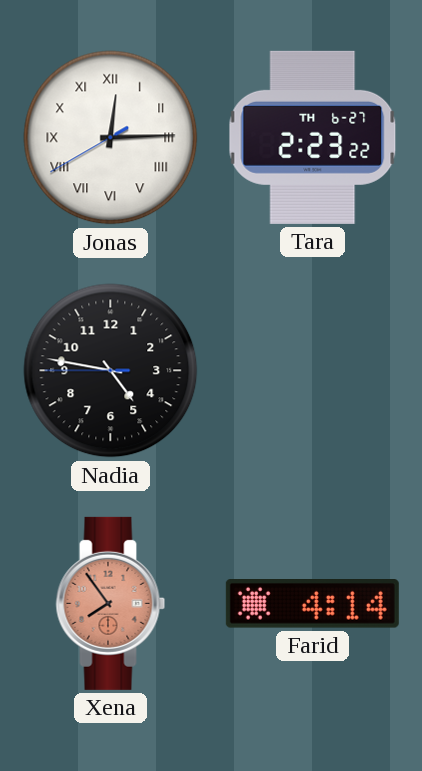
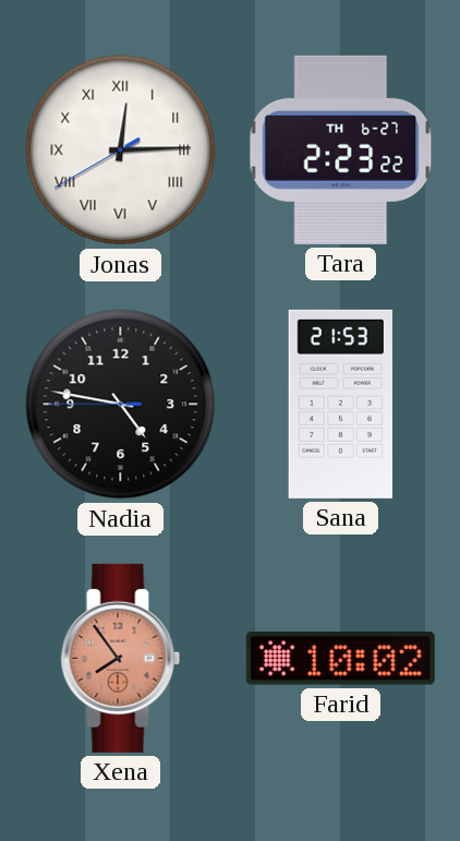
Sana: none -> 21:53
Farid: 4:14 -> 10:02
